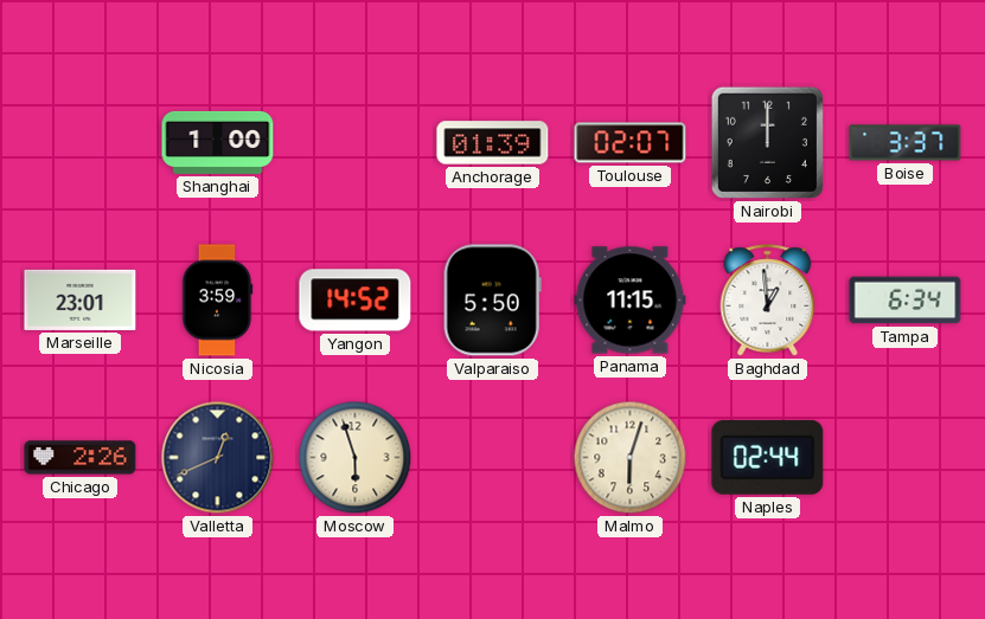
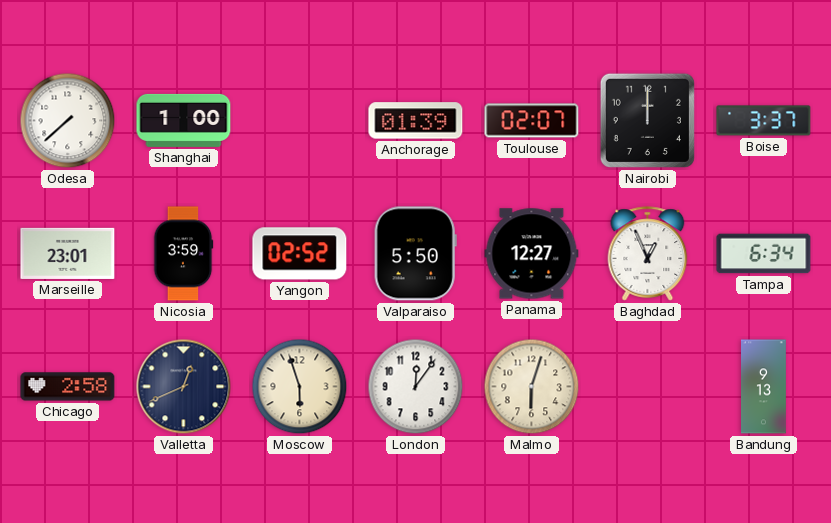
Odesa: none -> 7:38
Yangon: 14:52 -> 02:52
Panama: 11:15 -> 12:27
Baghdad: 12:59 -> 12:56
Chicago: 2:26 -> 2:58
London: none -> 12:06
Naples: 02:44 -> none
Bandung: none -> 9:13
